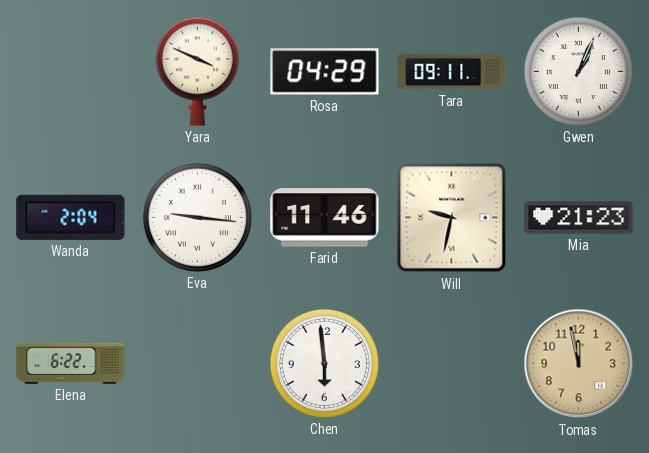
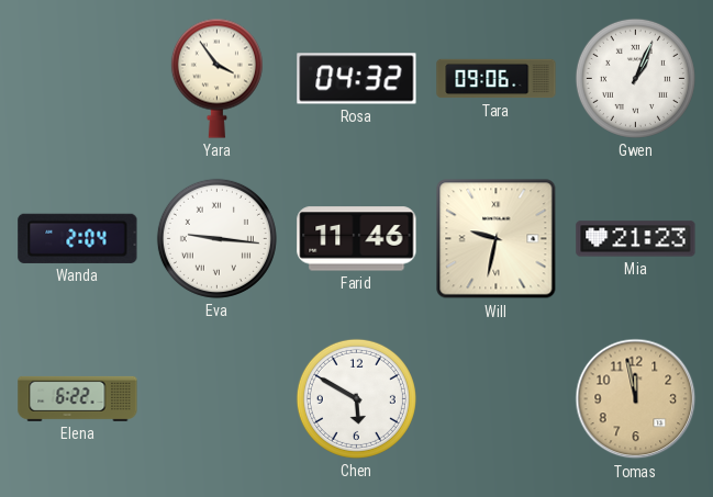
Yara: 3:49 -> 3:54
Rosa: 04:29 -> 04:32
Tara: 09:11 -> 09:06
Chen: 5:59 -> 5:50
